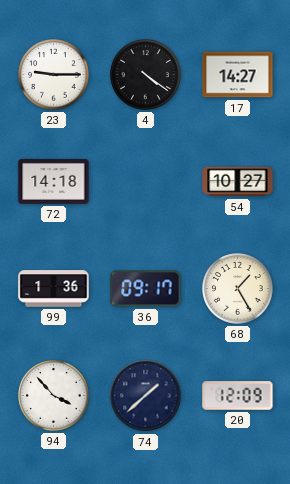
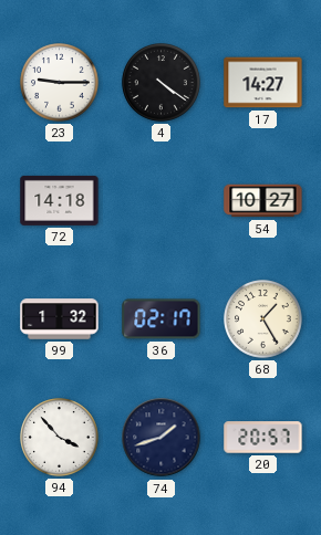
99: 1:36 -> 1:32
36: 09:17 -> 02:17
74: 1:38 -> 1:42
20: 12:09 -> 20:57
